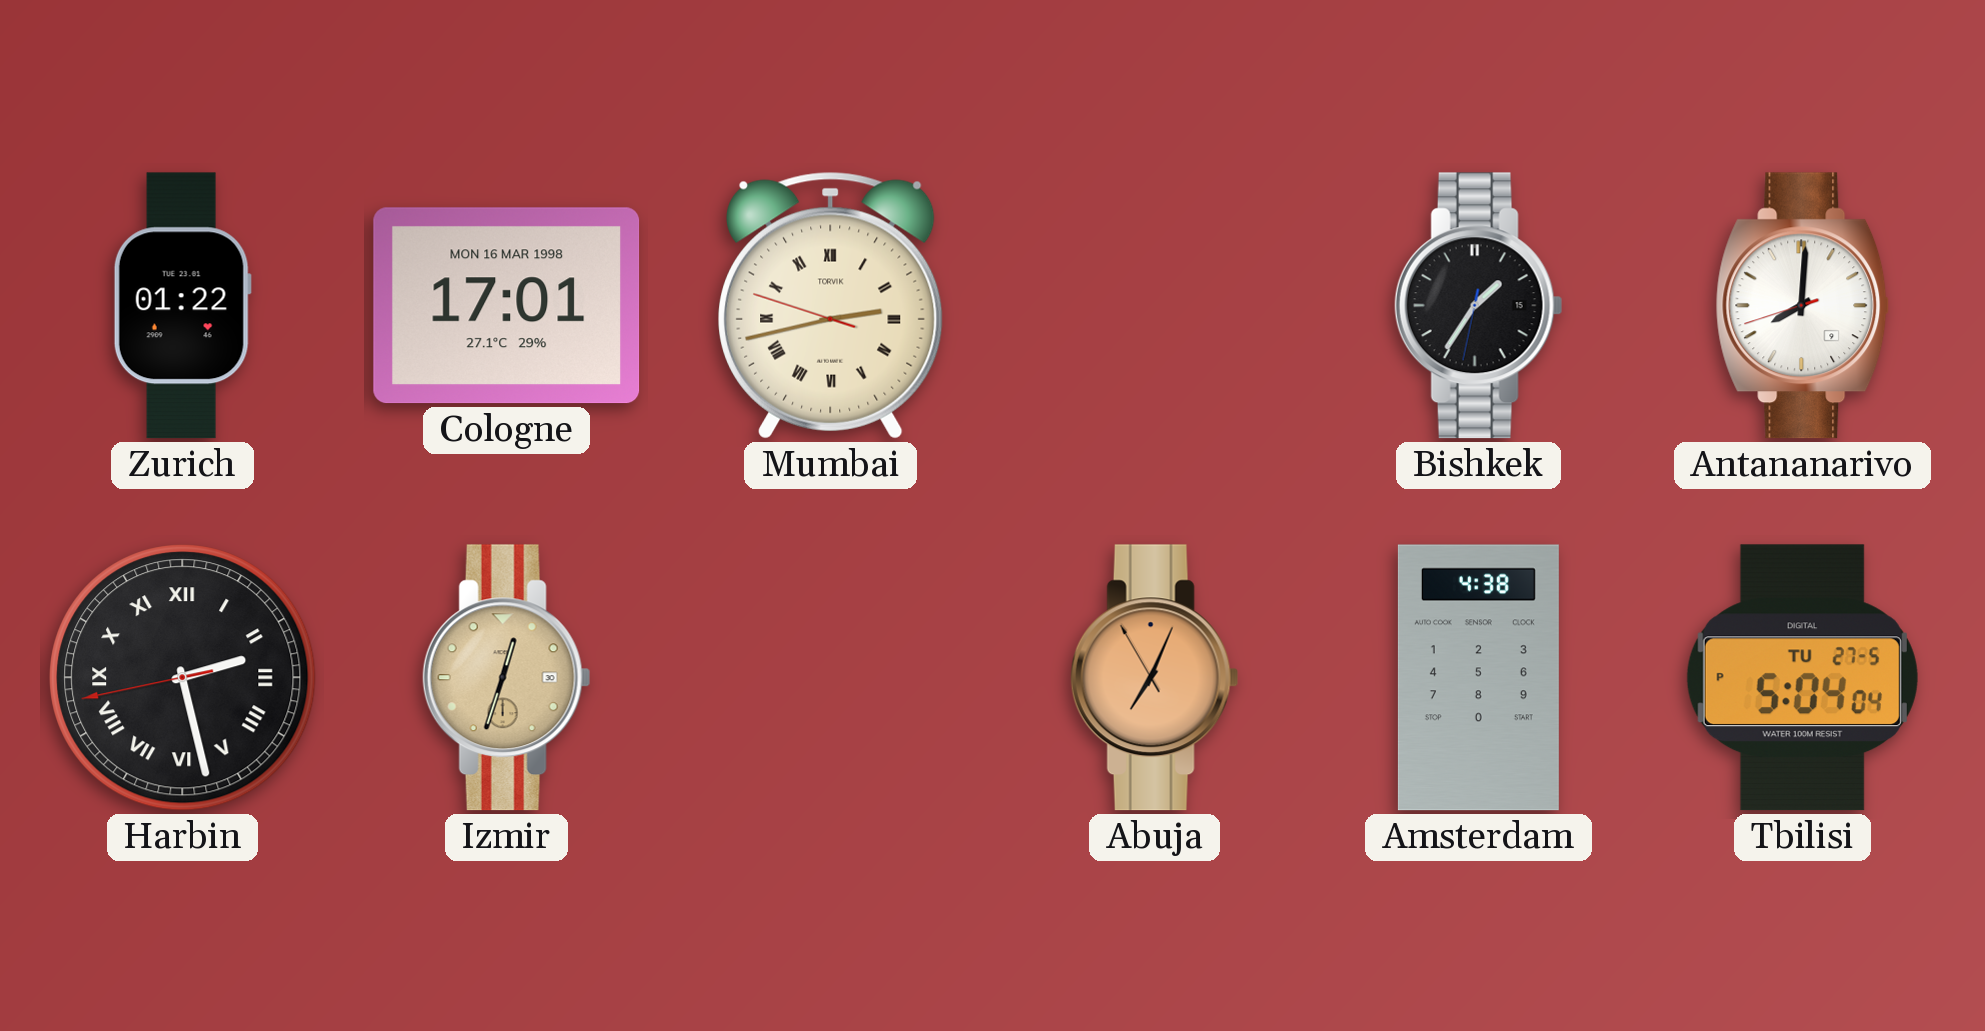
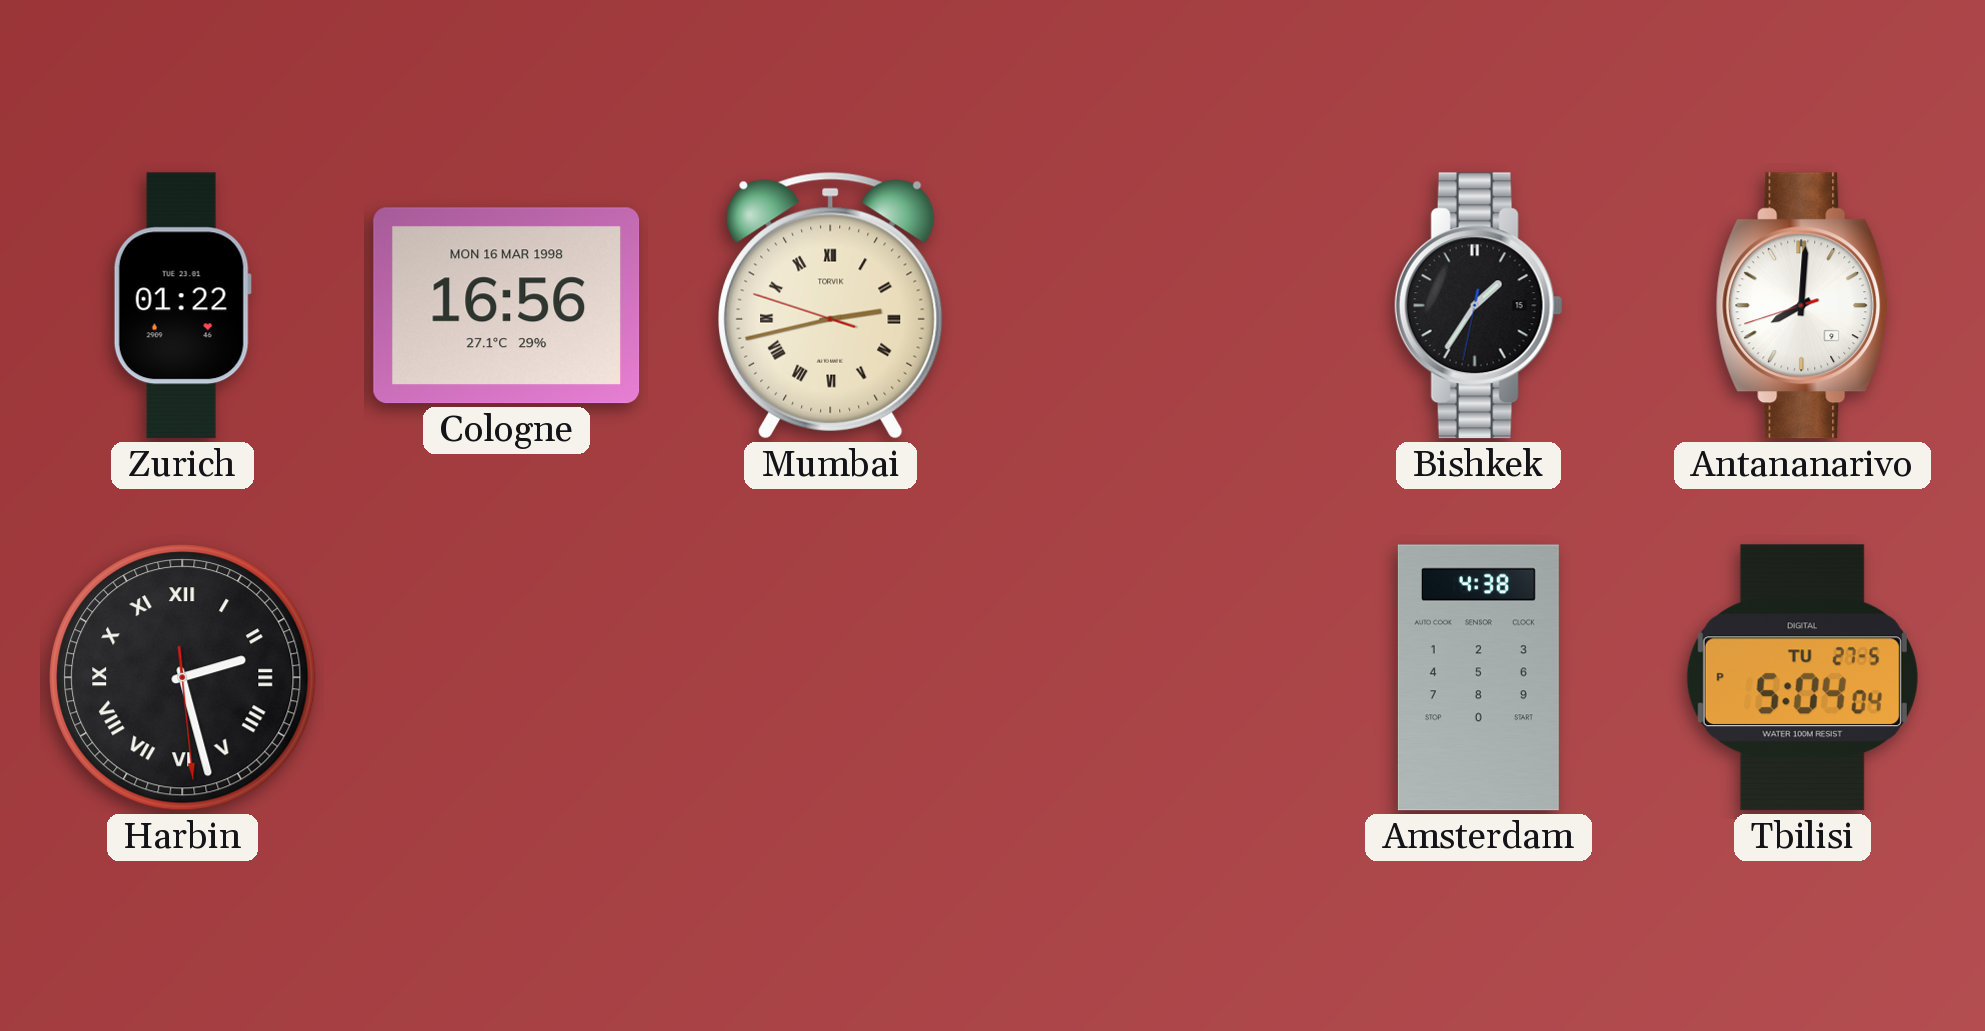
Cologne: 17:01 -> 16:56
Harbin: 2:27:43 -> 2:27:29
Izmir: 12:33 -> none
Abuja: 7:03 -> none
